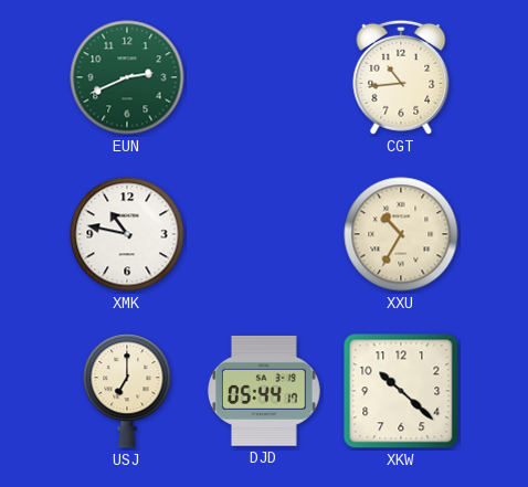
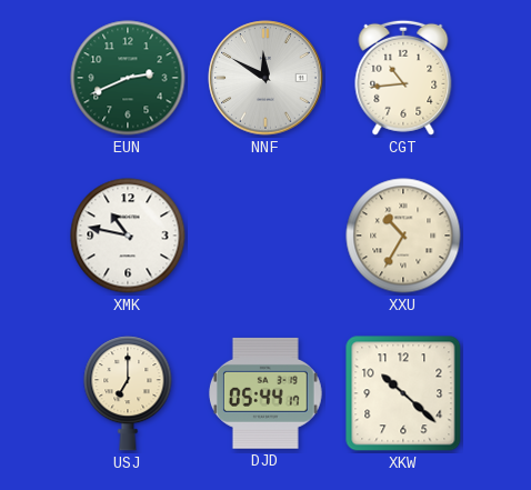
NNF: none -> 11:50
